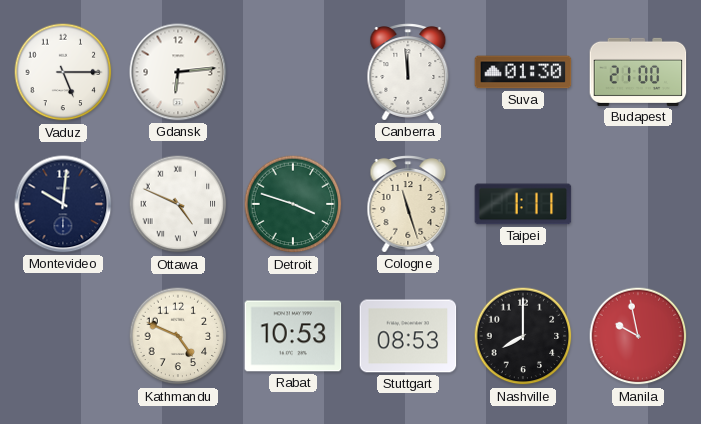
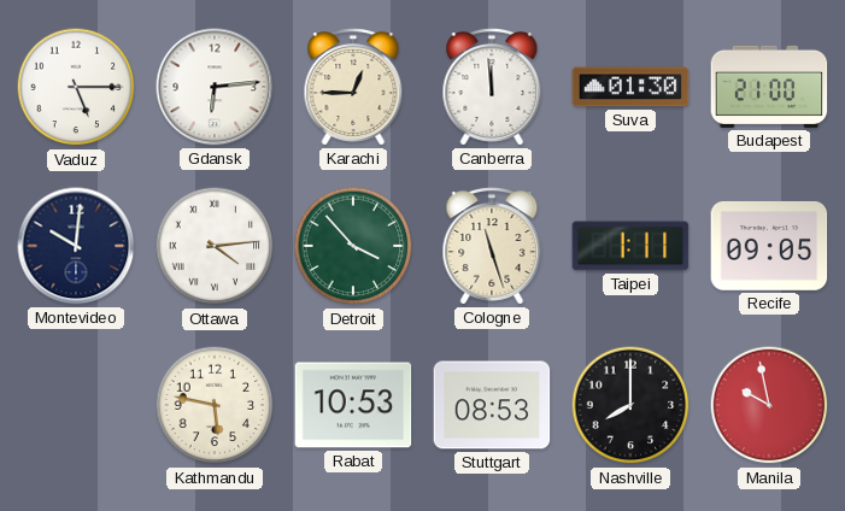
Karachi: none -> 12:45
Ottawa: 4:49 -> 4:14
Detroit: 3:48 -> 3:53
Recife: none -> 09:05
Kathmandu: 4:49 -> 5:47
